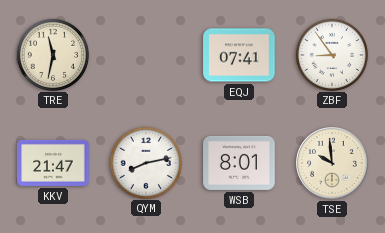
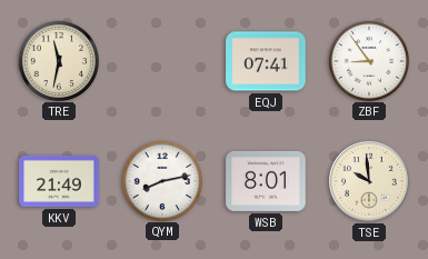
KKV: 21:47 -> 21:49
